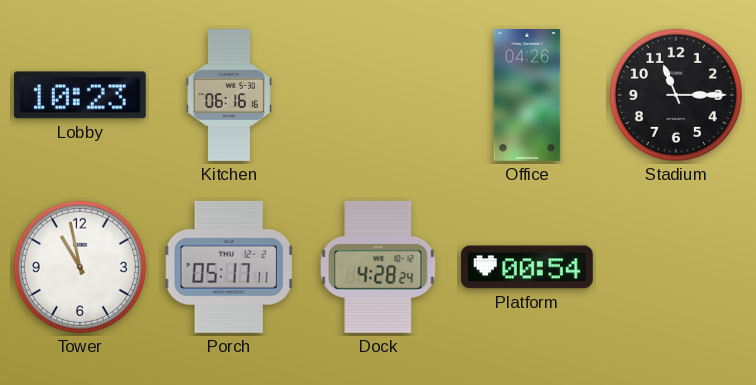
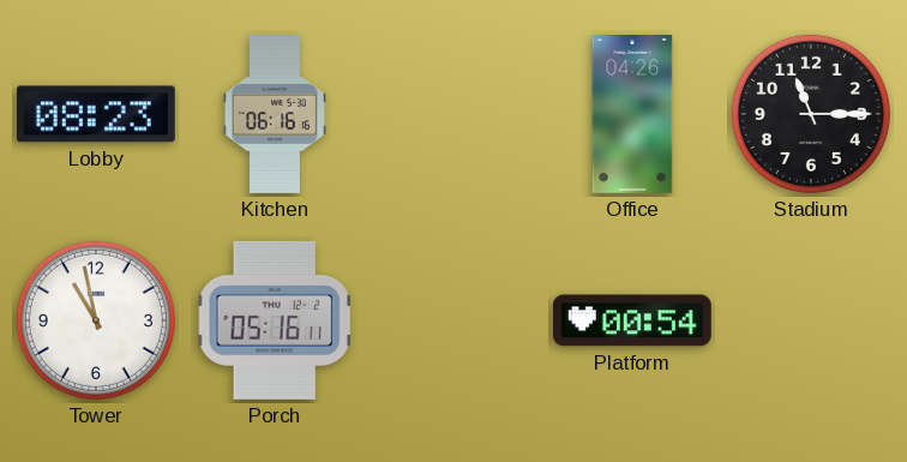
Lobby: 10:23 -> 08:23
Porch: 05:17 -> 05:16
Dock: 4:28 -> none
